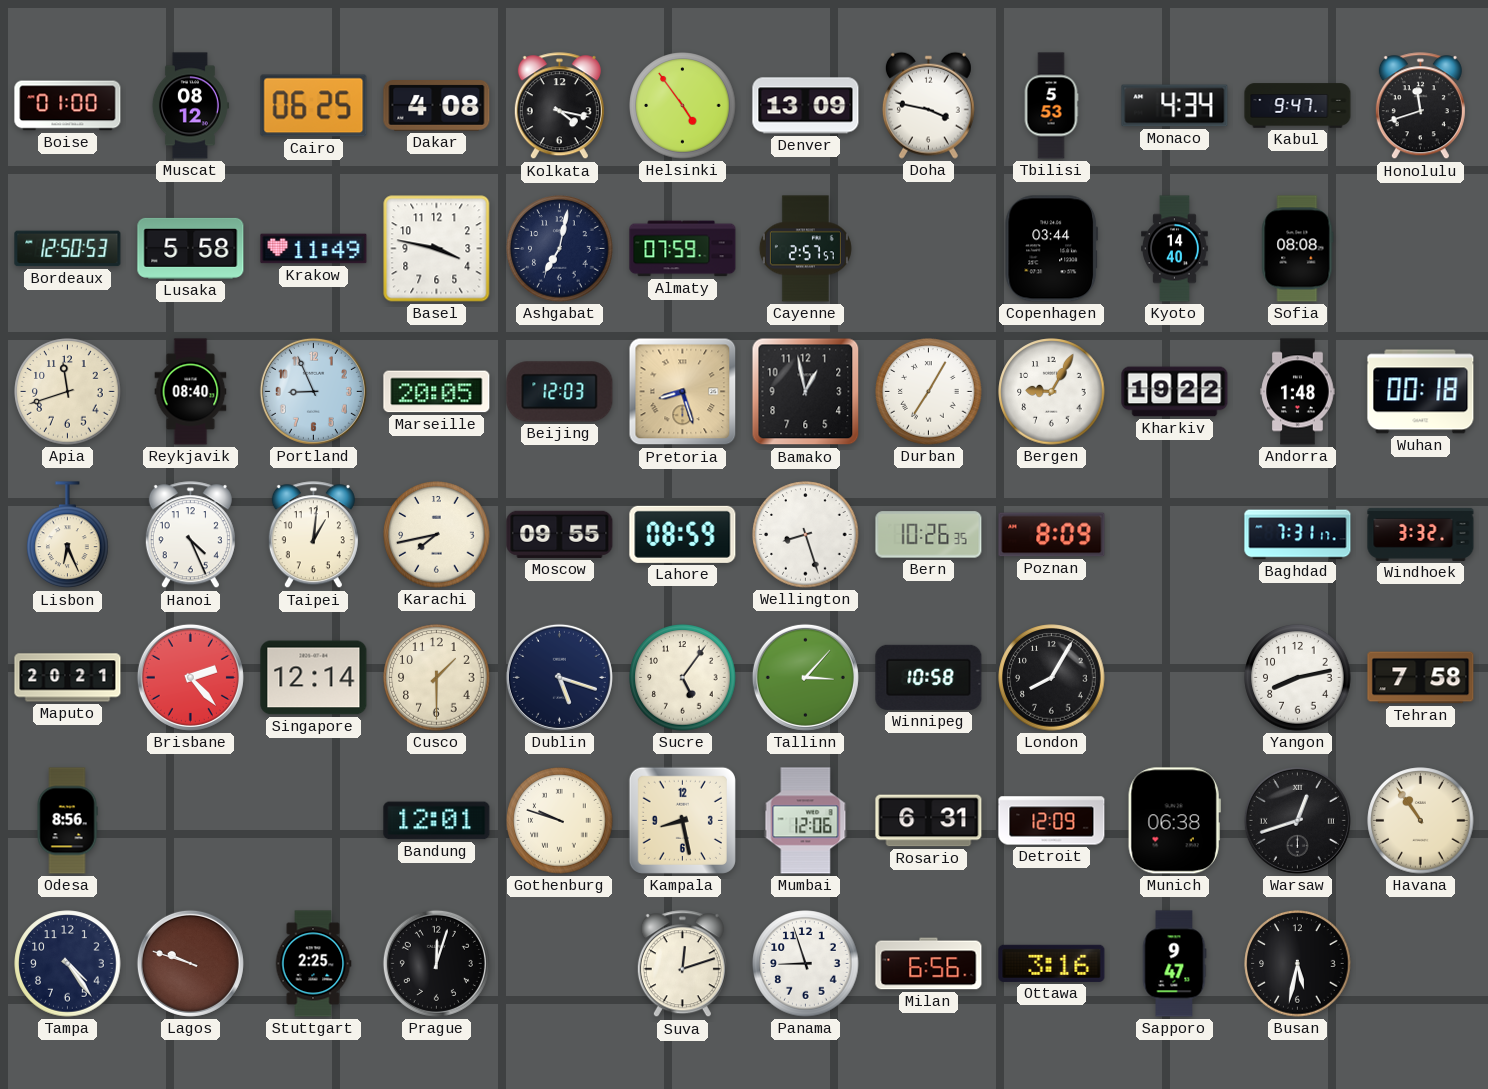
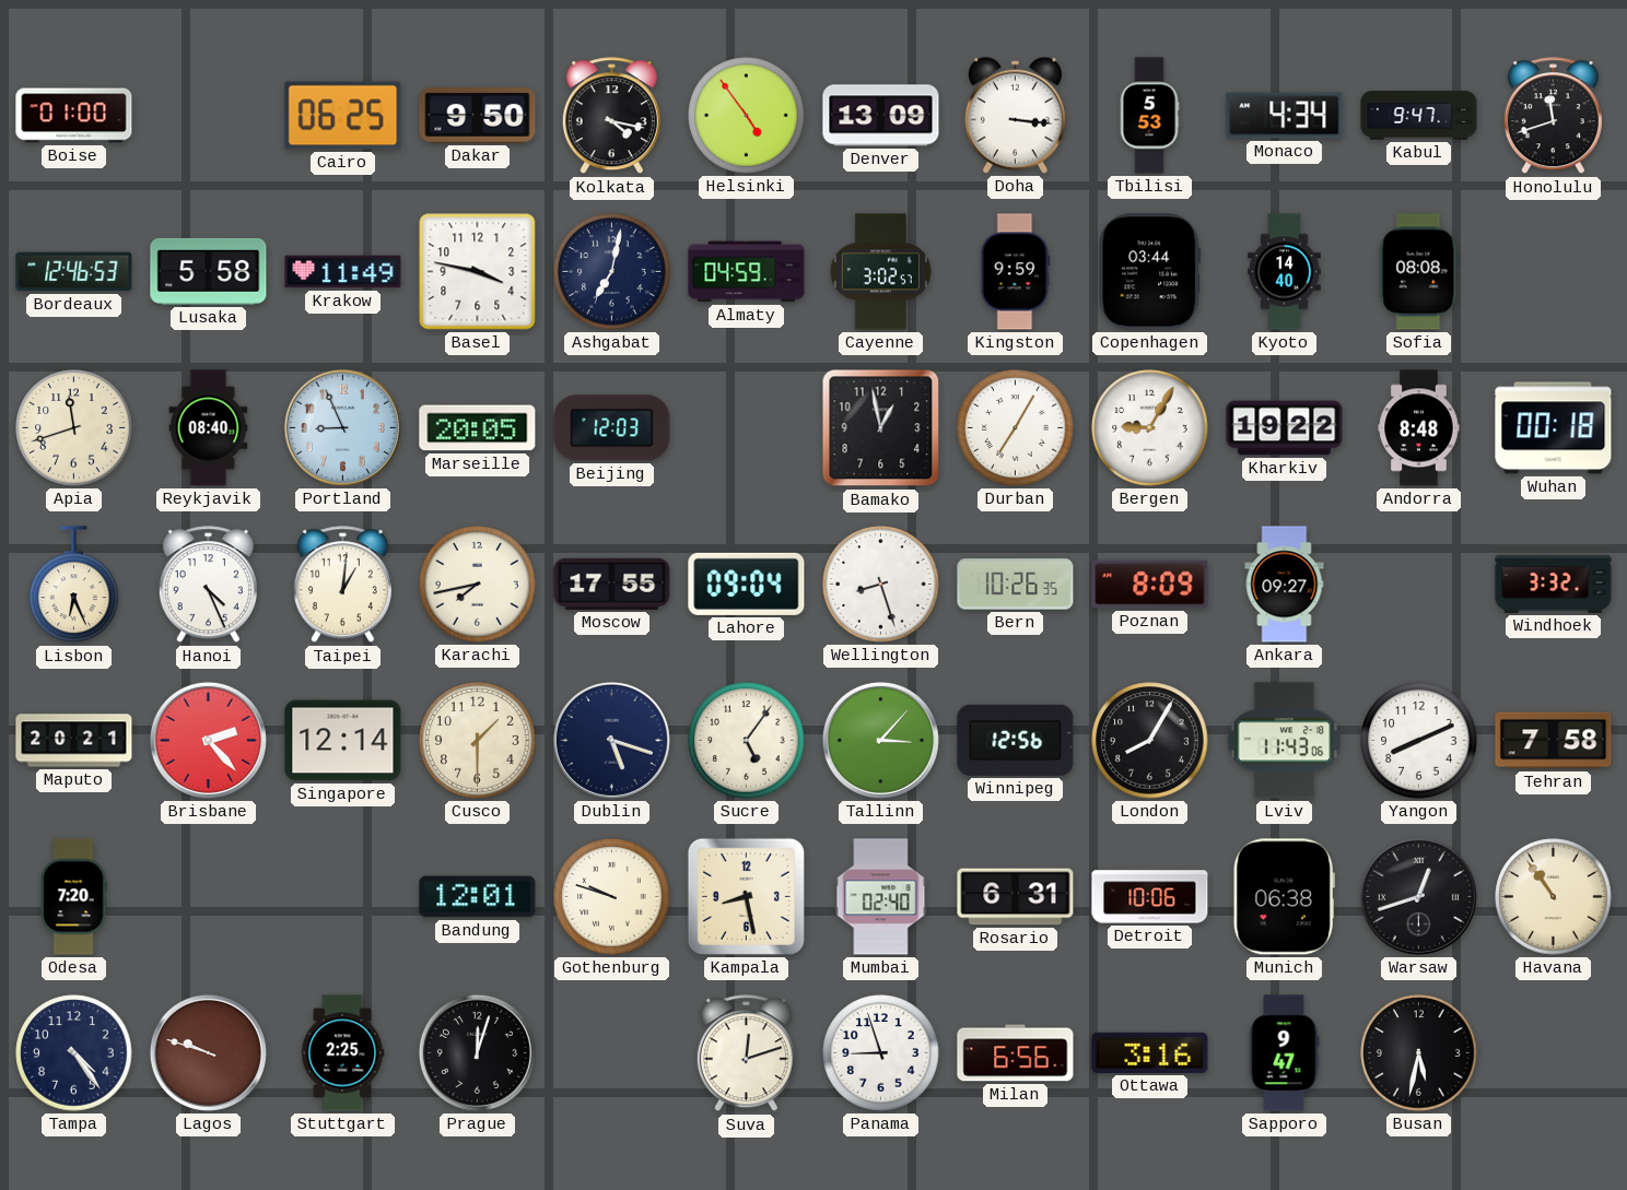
Muscat: 08:12 -> none
Dakar: 4:08 -> 9:50
Doha: 3:47 -> 3:16
Bordeaux: 12:50 -> 12:46
Almaty: 07:59 -> 04:59
Cayenne: 2:57 -> 3:02
Kingston: none -> 9:59
Pretoria: 8:27 -> none
Andorra: 1:48 -> 8:48
Moscow: 09:55 -> 17:55
Lahore: 08:59 -> 09:04
Ankara: none -> 09:27
Baghdad: 7:31 -> none
Winnipeg: 10:58 -> 12:56
Lviv: none -> 11:43
Yangon: 8:13 -> 8:11
Odesa: 8:56 -> 7:20
Mumbai: 12:06 -> 02:40
Detroit: 12:09 -> 10:06
